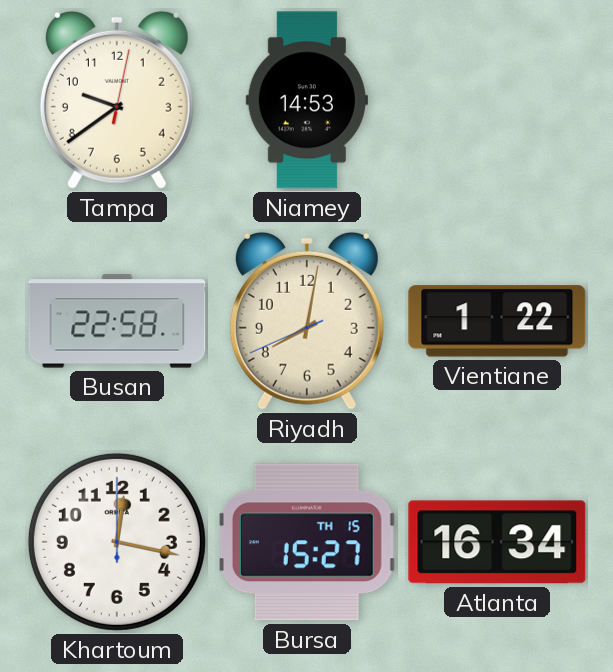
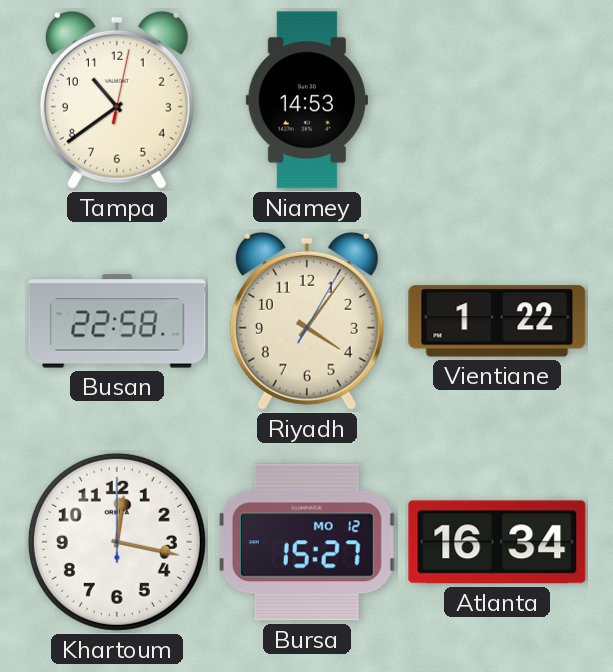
Tampa: 9:39 -> 10:39
Riyadh: 8:01 -> 4:06
Bursa date: TH 15 -> MO 12
